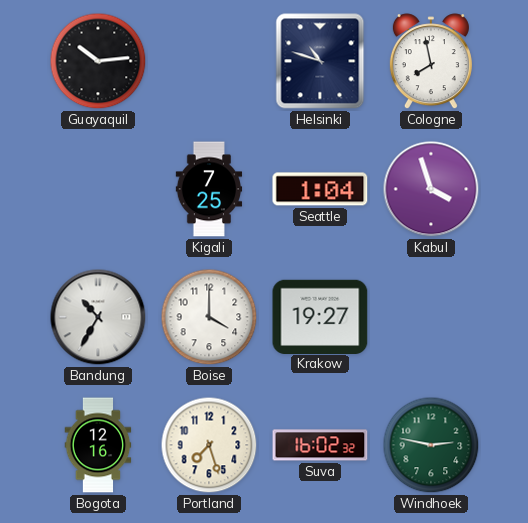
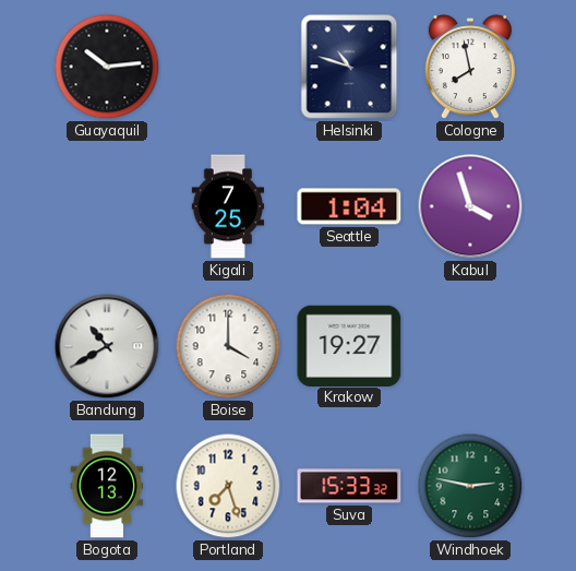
Bandung: 10:35 -> 10:40
Bogota: 12:16 -> 12:13
Suva: 16:02 -> 15:33
